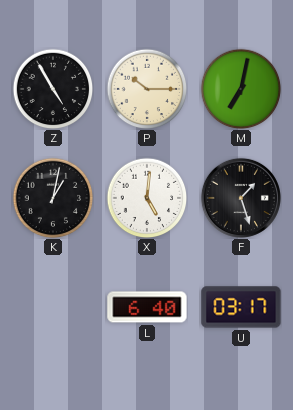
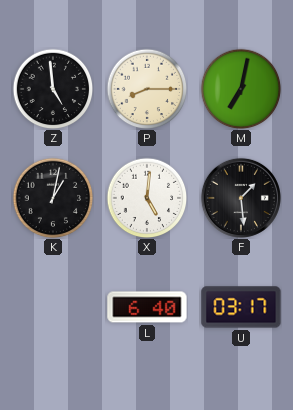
Z: 4:55 -> 4:59
P: 10:15 -> 8:15
F: 1:27 -> 1:29
